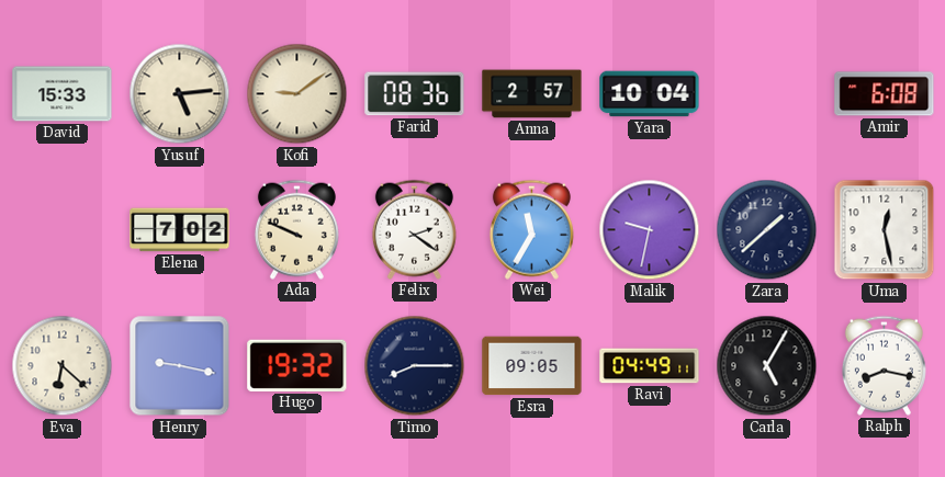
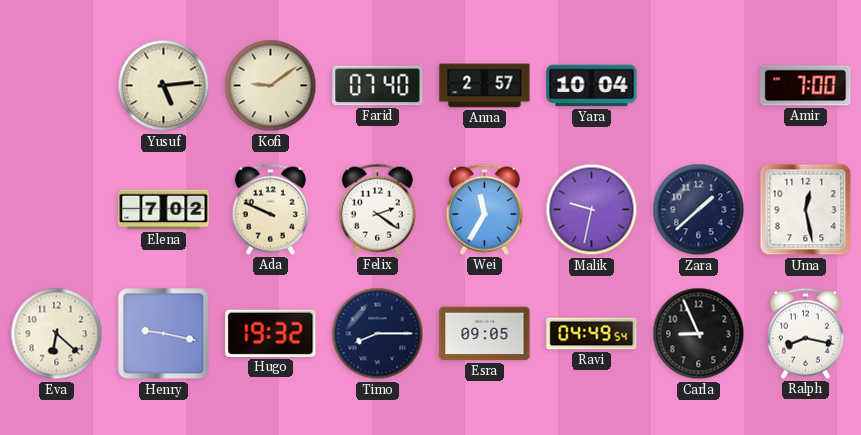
David: 15:33 -> none
Farid: 08:36 -> 07:40
Amir: 6:08 -> 7:00
Ravi: 04:49:11 -> 04:49:54
Carla: 5:05 -> 8:56
